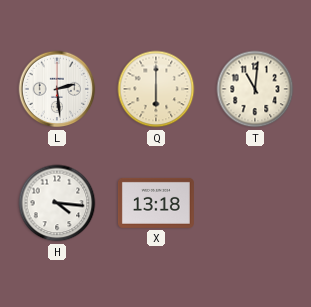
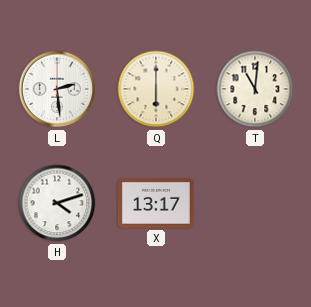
H: 4:16 -> 4:12
X: 13:18 -> 13:17
